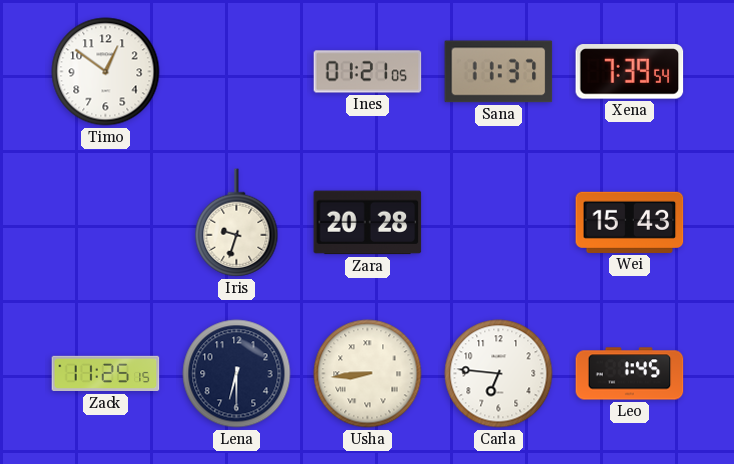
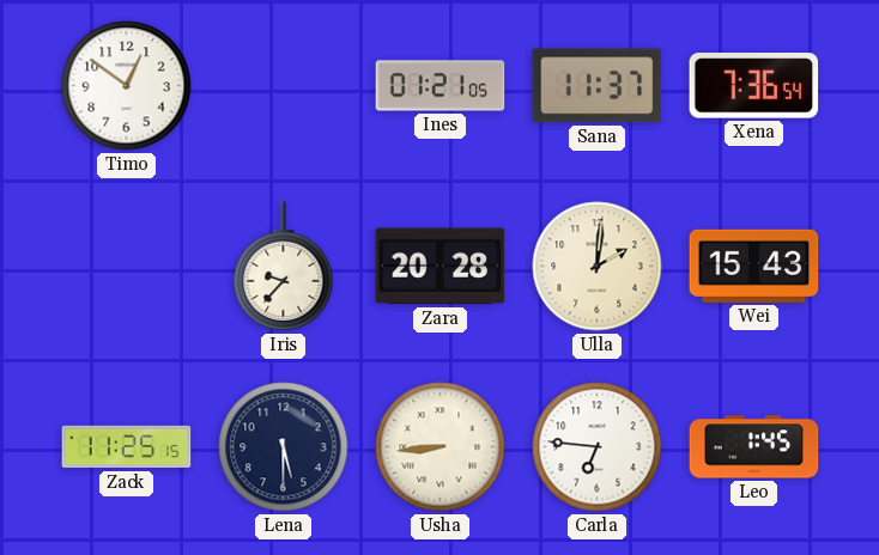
Xena: 7:39 -> 7:36
Iris: 9:33 -> 9:37
Ulla: none -> 2:01
Lena: 6:30 -> 5:30
